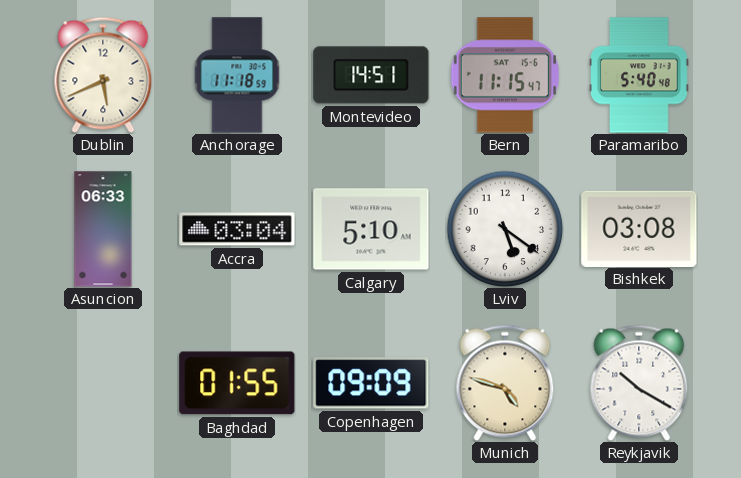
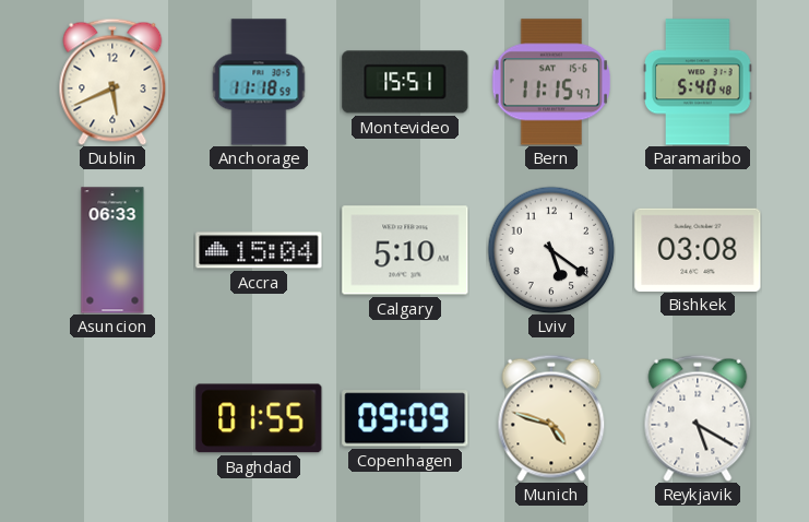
Montevideo: 14:51 -> 15:51
Accra: 03:04 -> 15:04
Reykjavik: 10:20 -> 5:20
